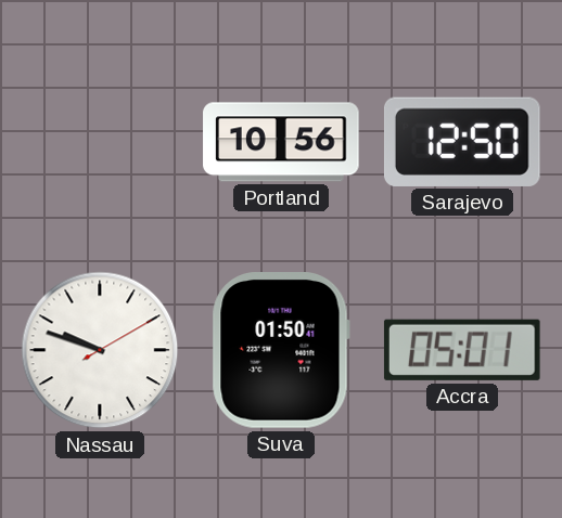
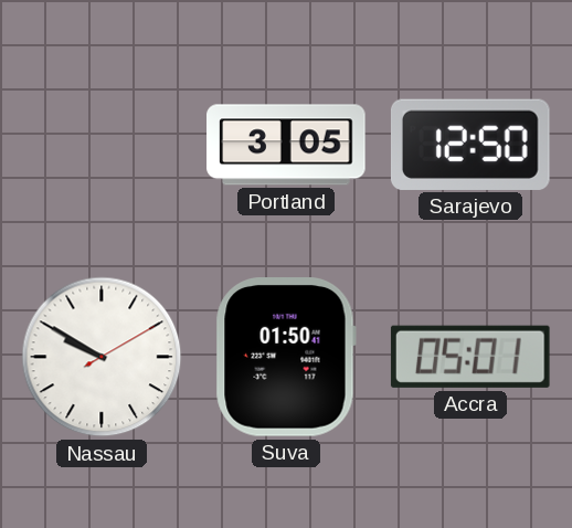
Portland: 10:56 -> 3:05
Nassau: 9:48 -> 9:50
